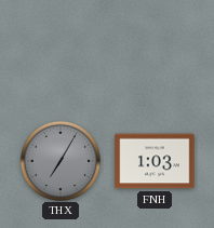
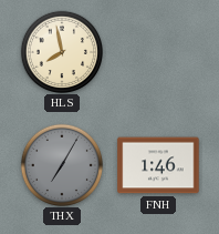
HLS: none -> 7:58
FNH: 1:03 -> 1:46
